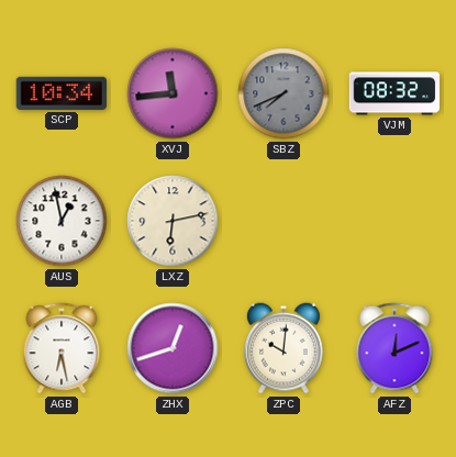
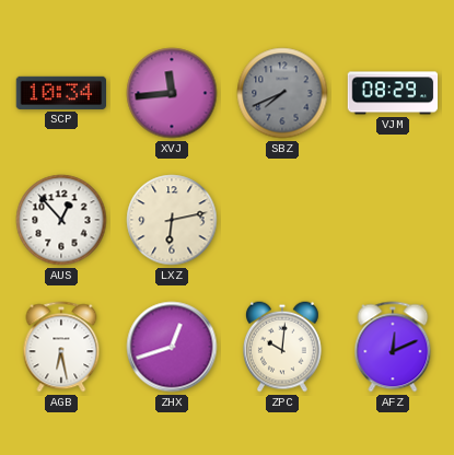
VJM: 08:32 -> 08:29
AUS: 12:58 -> 12:53
